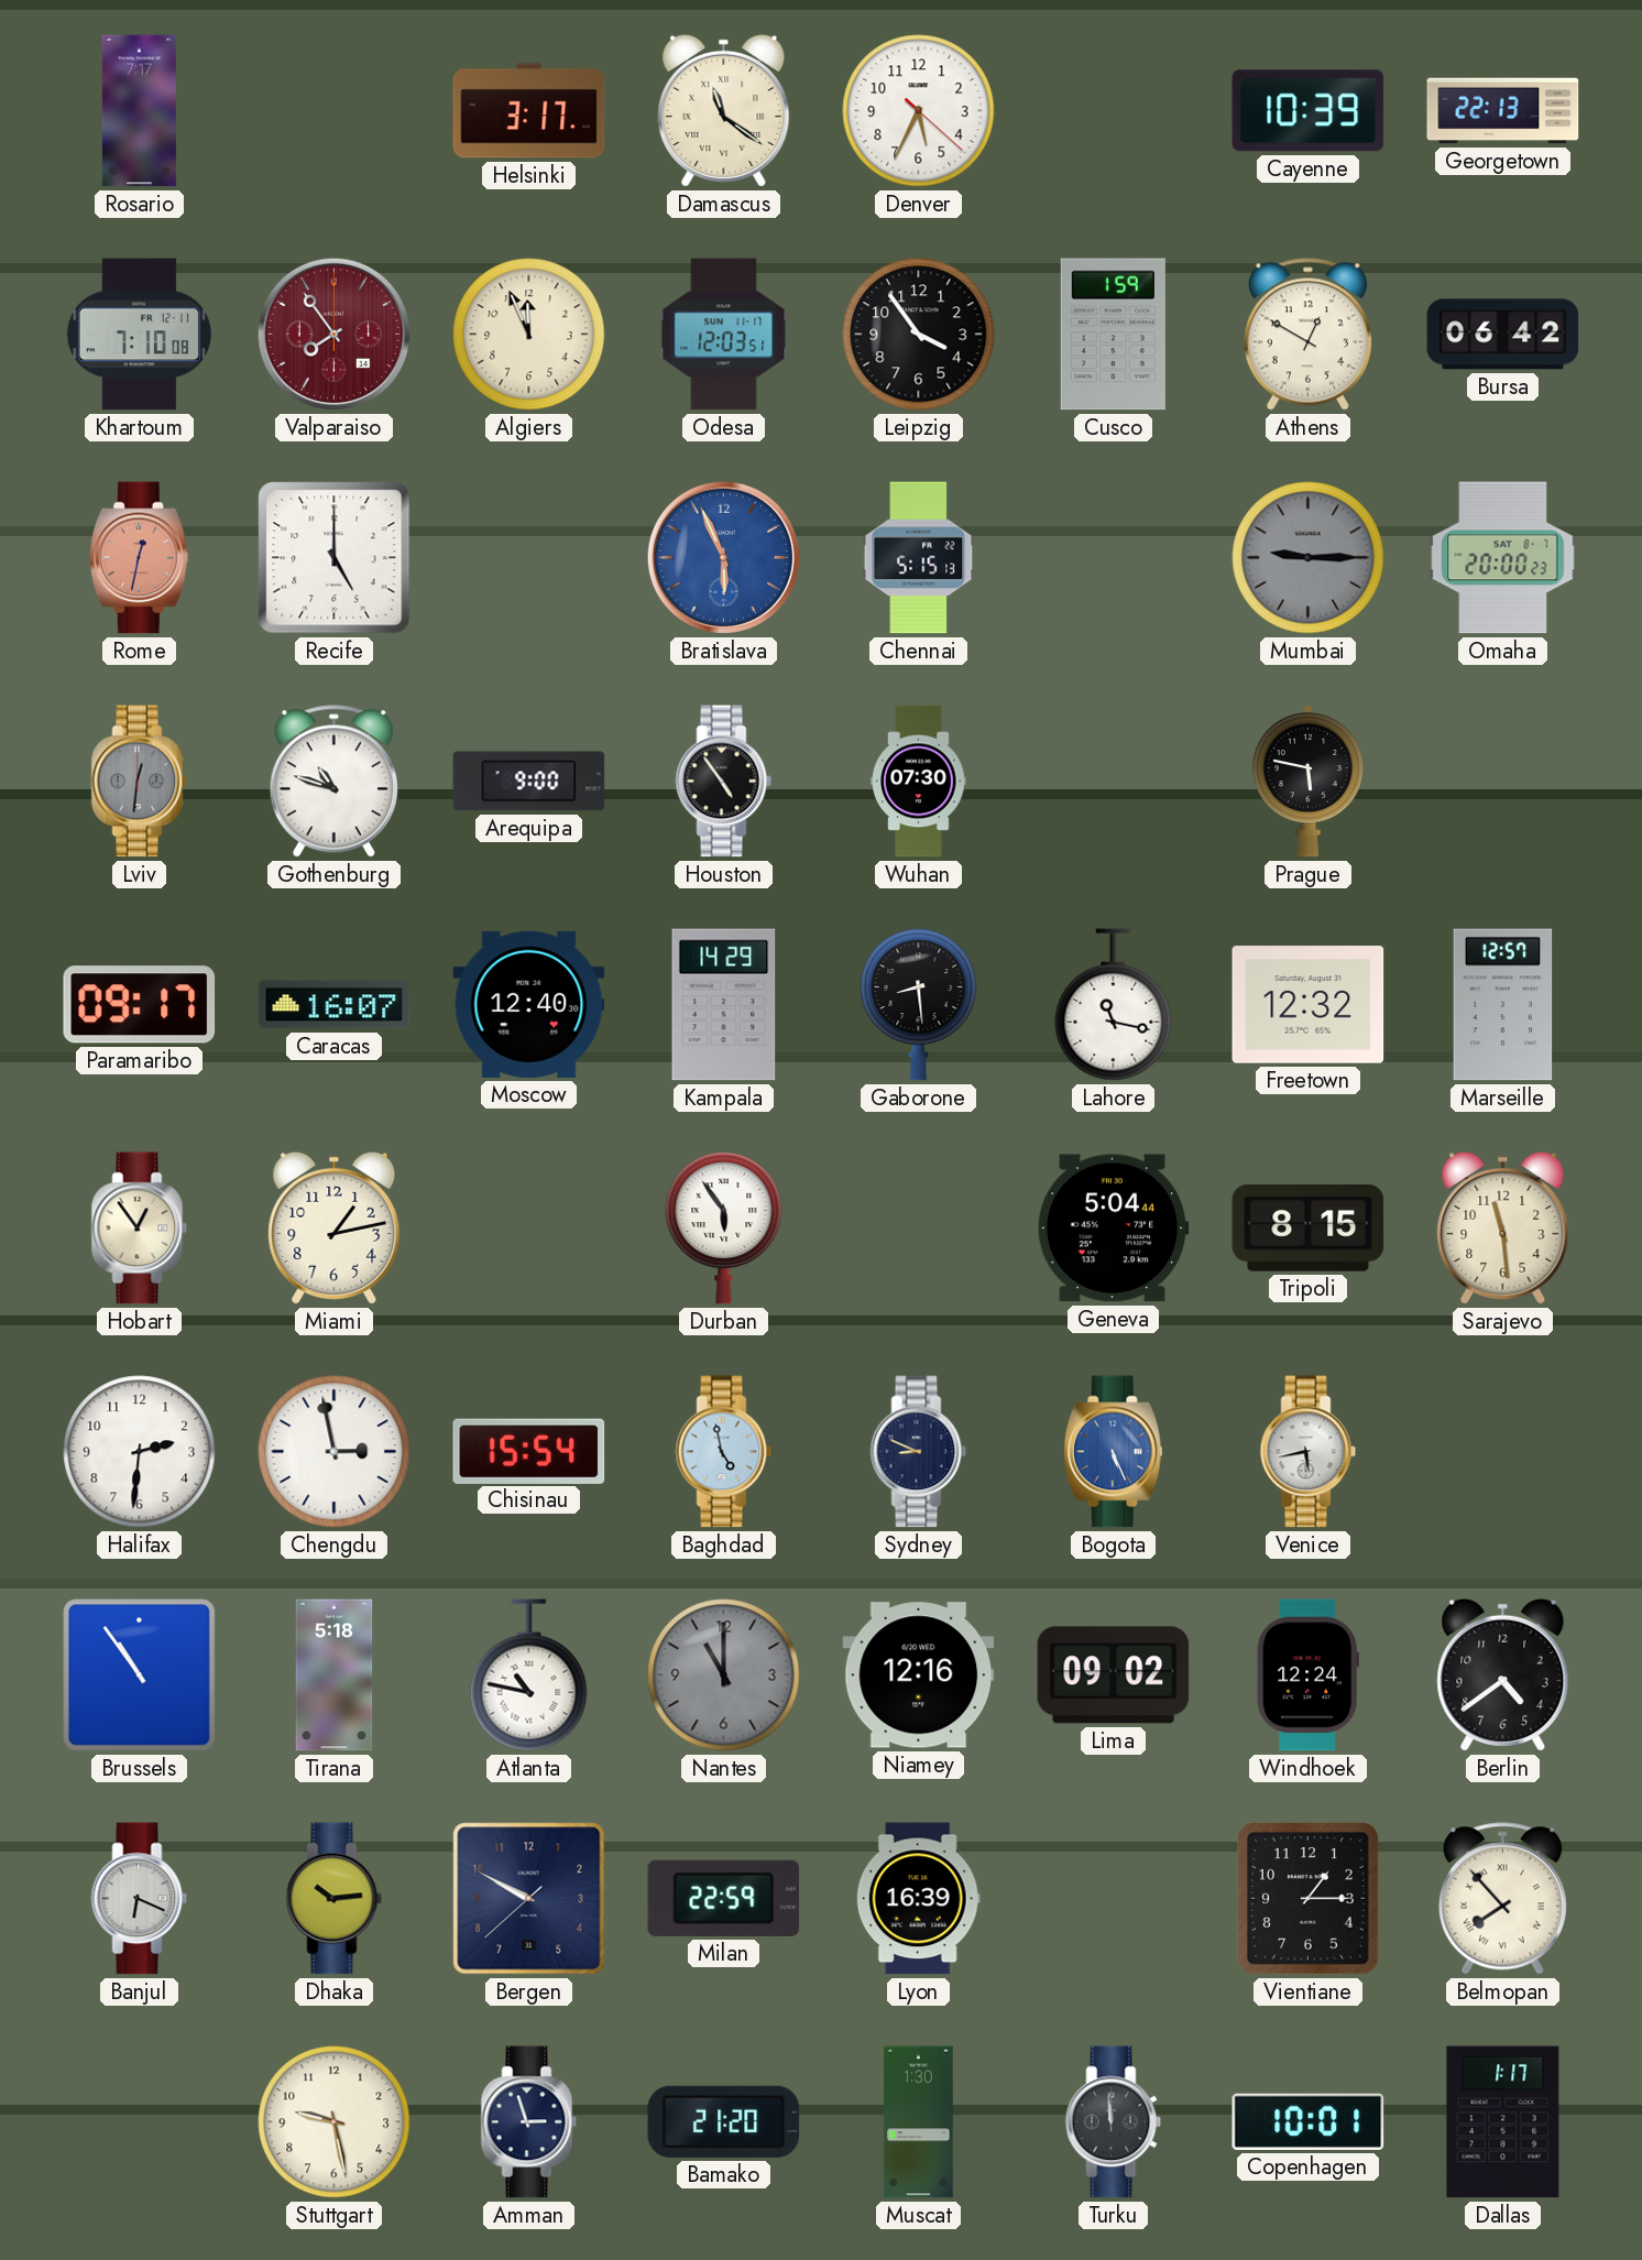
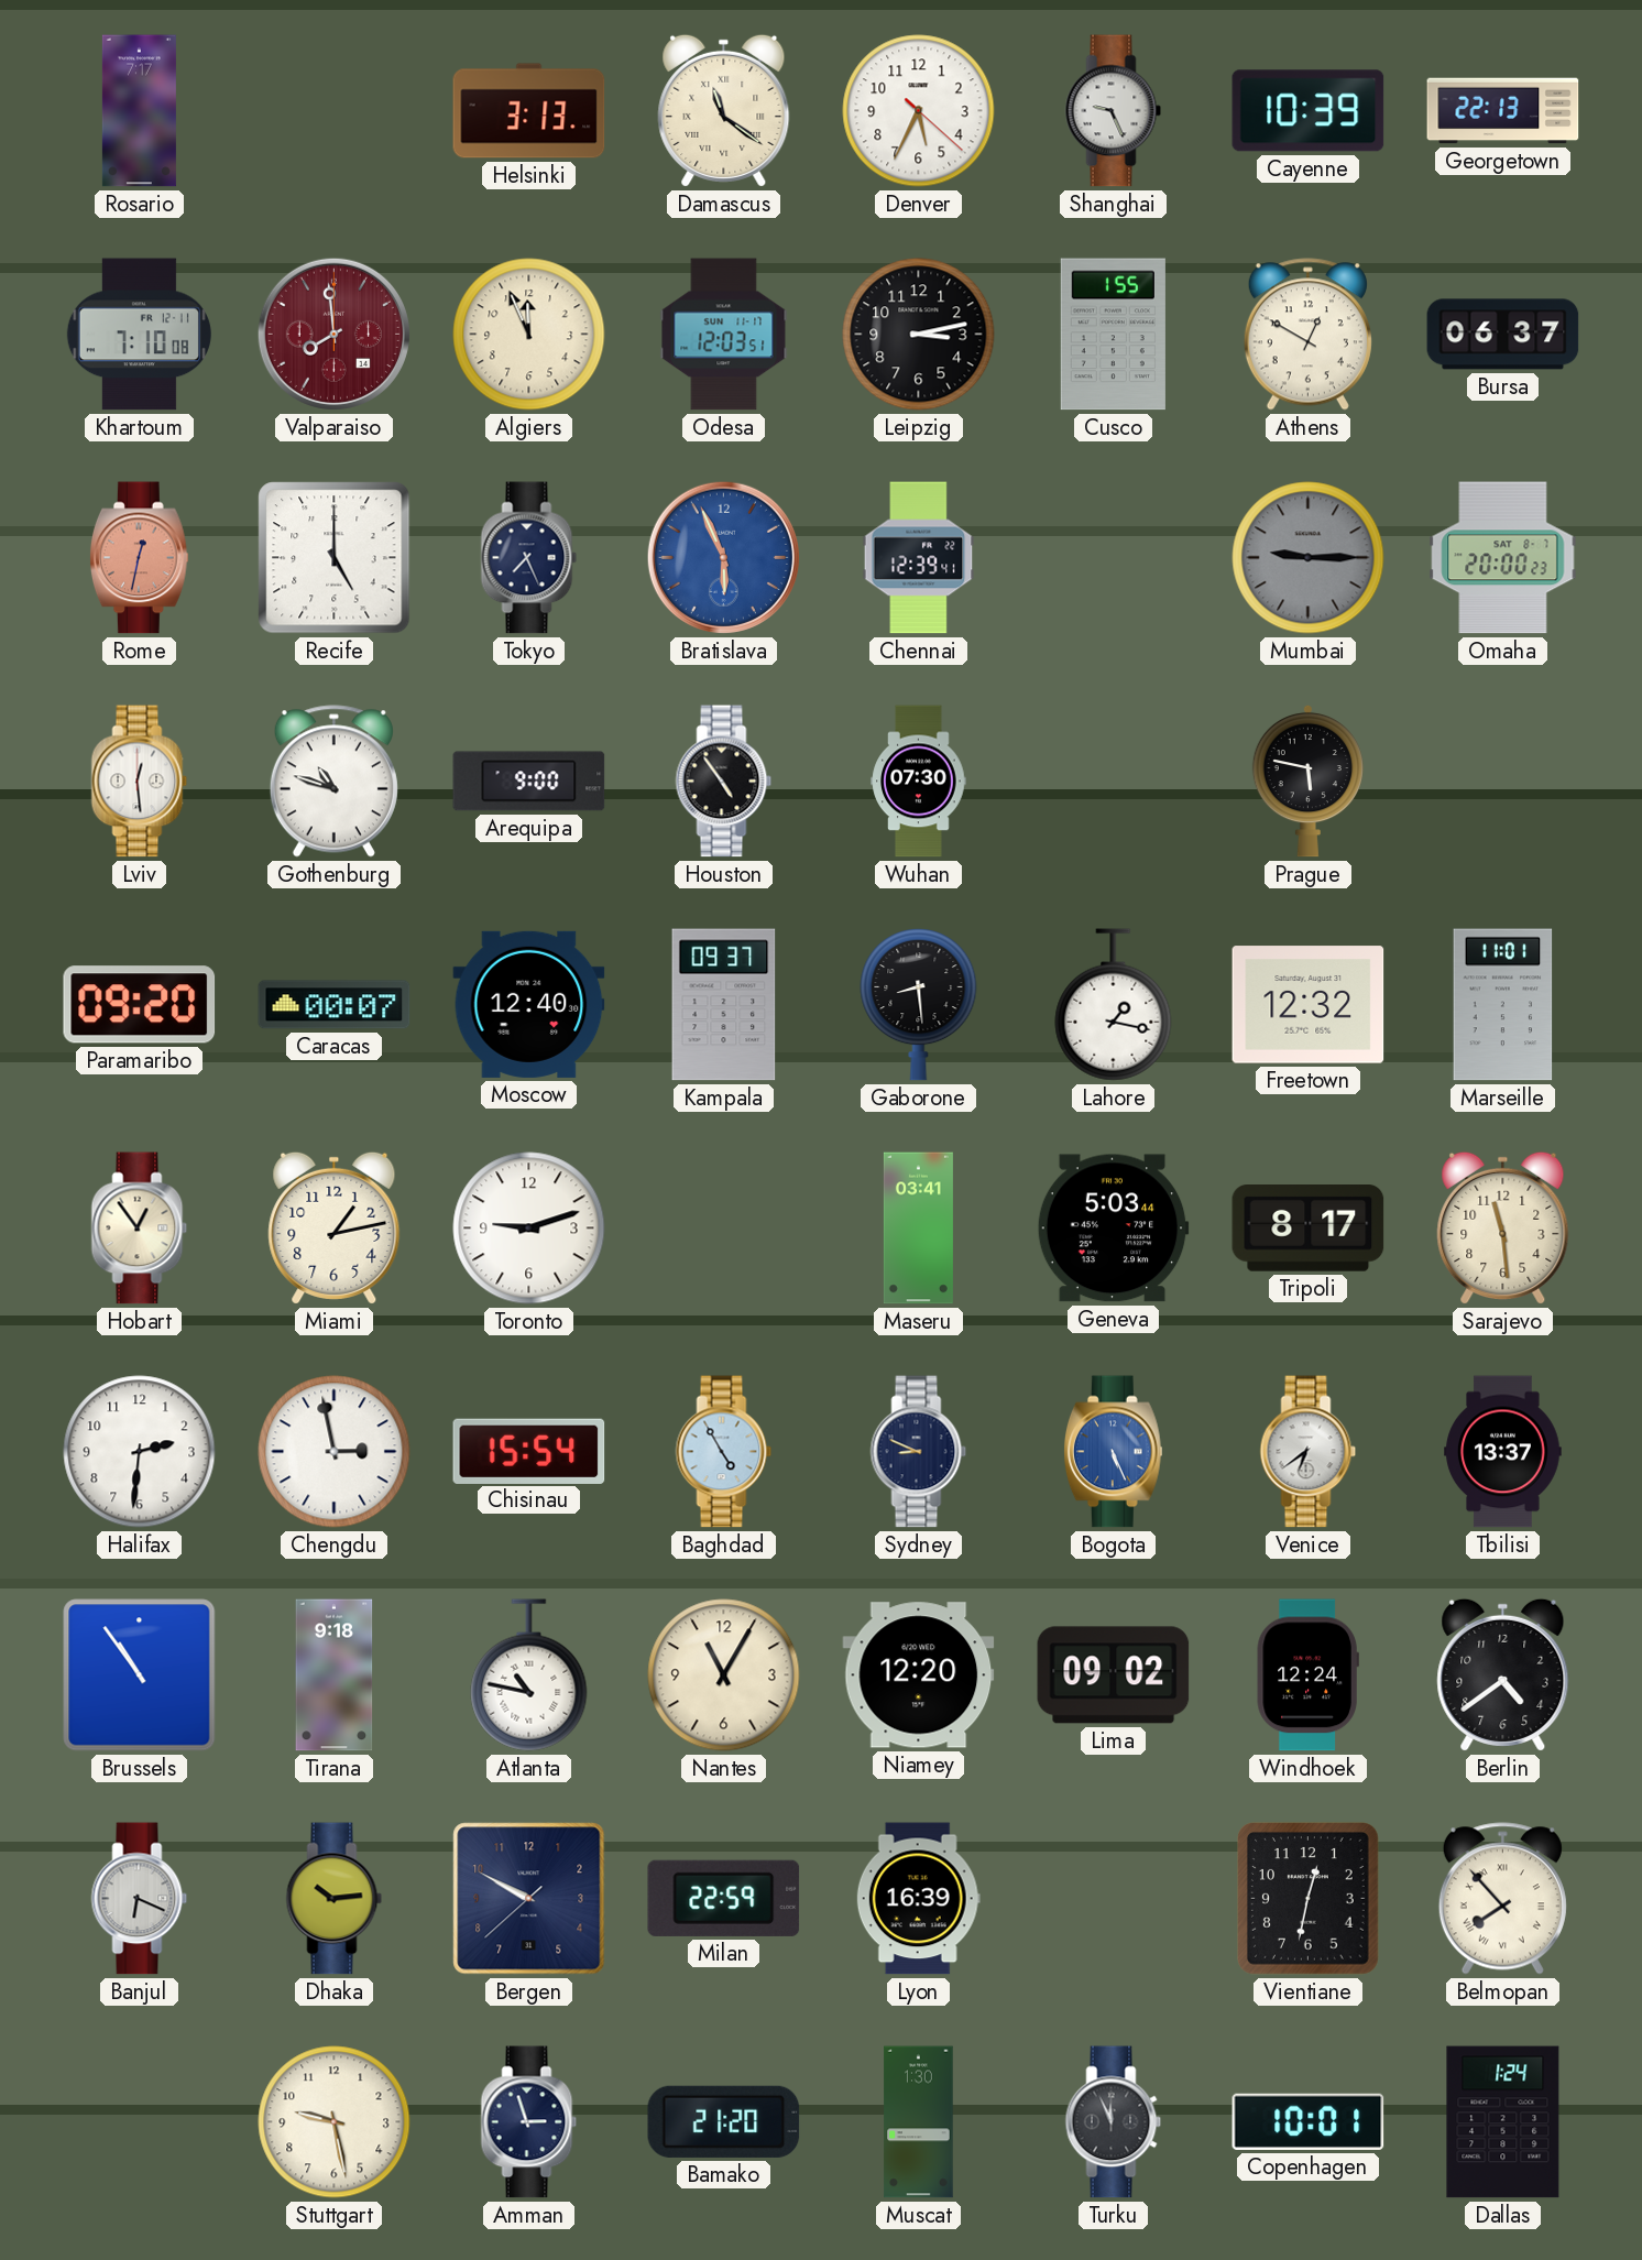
Helsinki: 3:17 -> 3:13
Shanghai: none -> 9:26
Valparaiso: 7:54 -> 7:59
Leipzig: 3:54 -> 3:13
Cusco: 1:59 -> 1:55
Bursa: 06:42 -> 06:37
Tokyo: none -> 7:26
Chennai: 5:15 -> 12:39
Lviv: 12:31 -> 12:29
Lviv dial: grey -> white
Paramaribo: 09:17 -> 09:20
Caracas: 16:07 -> 00:07
Kampala: 14:29 -> 09:37
Lahore: 11:17 -> 1:17
Marseille: 12:57 -> 11:01
Toronto: none -> 9:12
Durban: 5:54 -> none
Maseru: none -> 03:41
Geneva: 5:04 -> 5:03
Tripoli: 8:15 -> 8:17
Baghdad: 4:58 -> 4:55
Venice: 5:43 -> 6:39
Tbilisi: none -> 13:37
Tirana: 5:18 -> 9:18
Nantes: 11:00 -> 11:05
Nantes dial: grey -> cream
Niamey: 12:16 -> 12:20
Vientiane: 1:15 -> 12:32
Turku: 11:59 -> 11:56
Dallas: 1:17 -> 1:24
